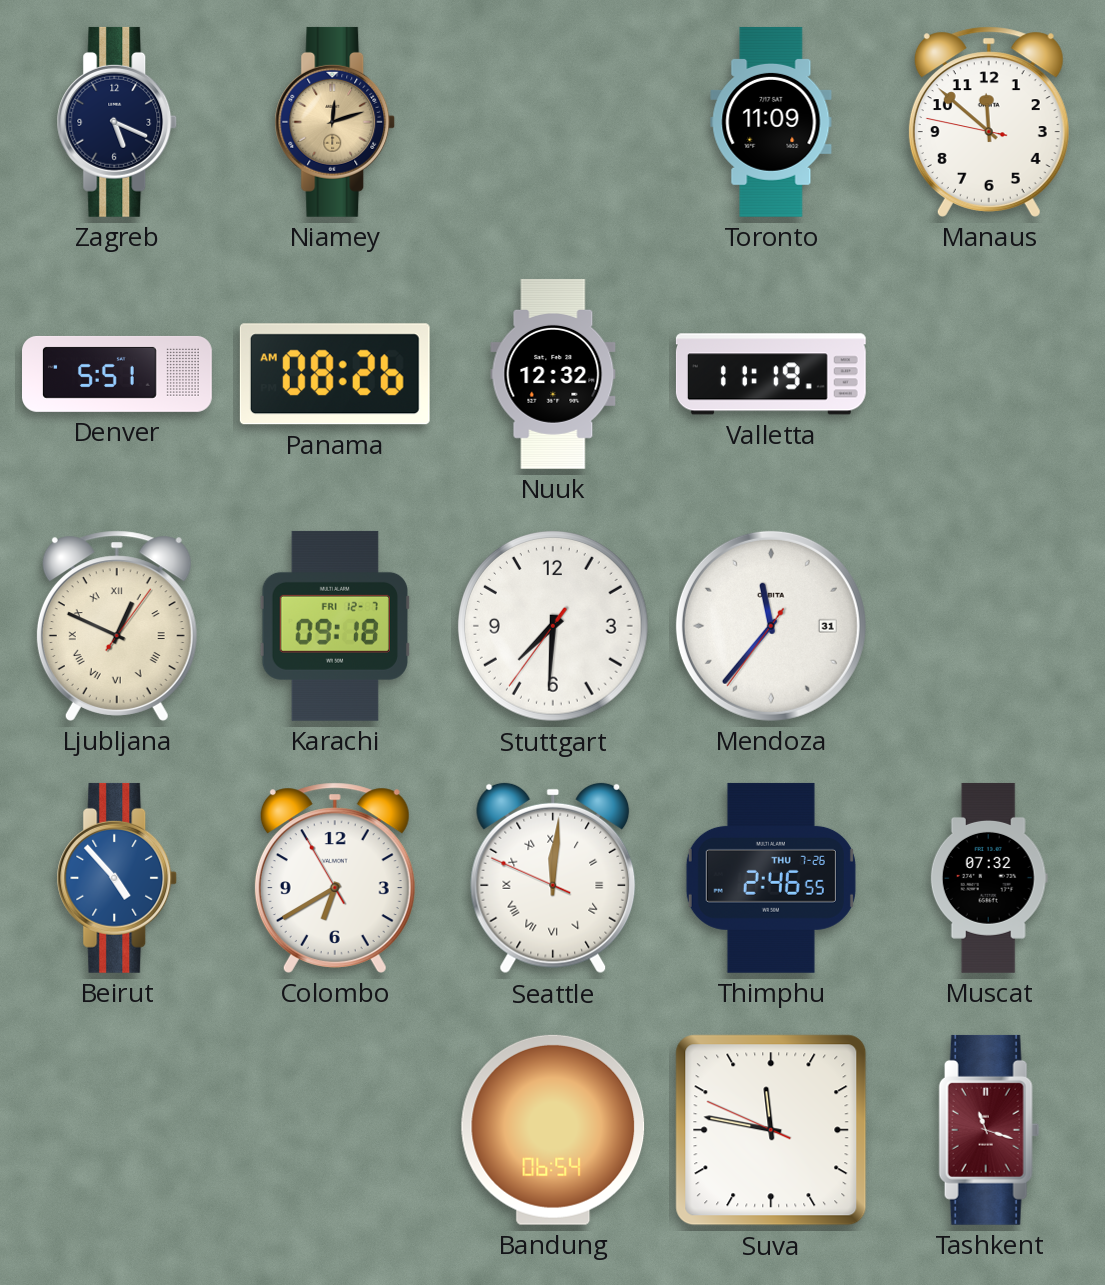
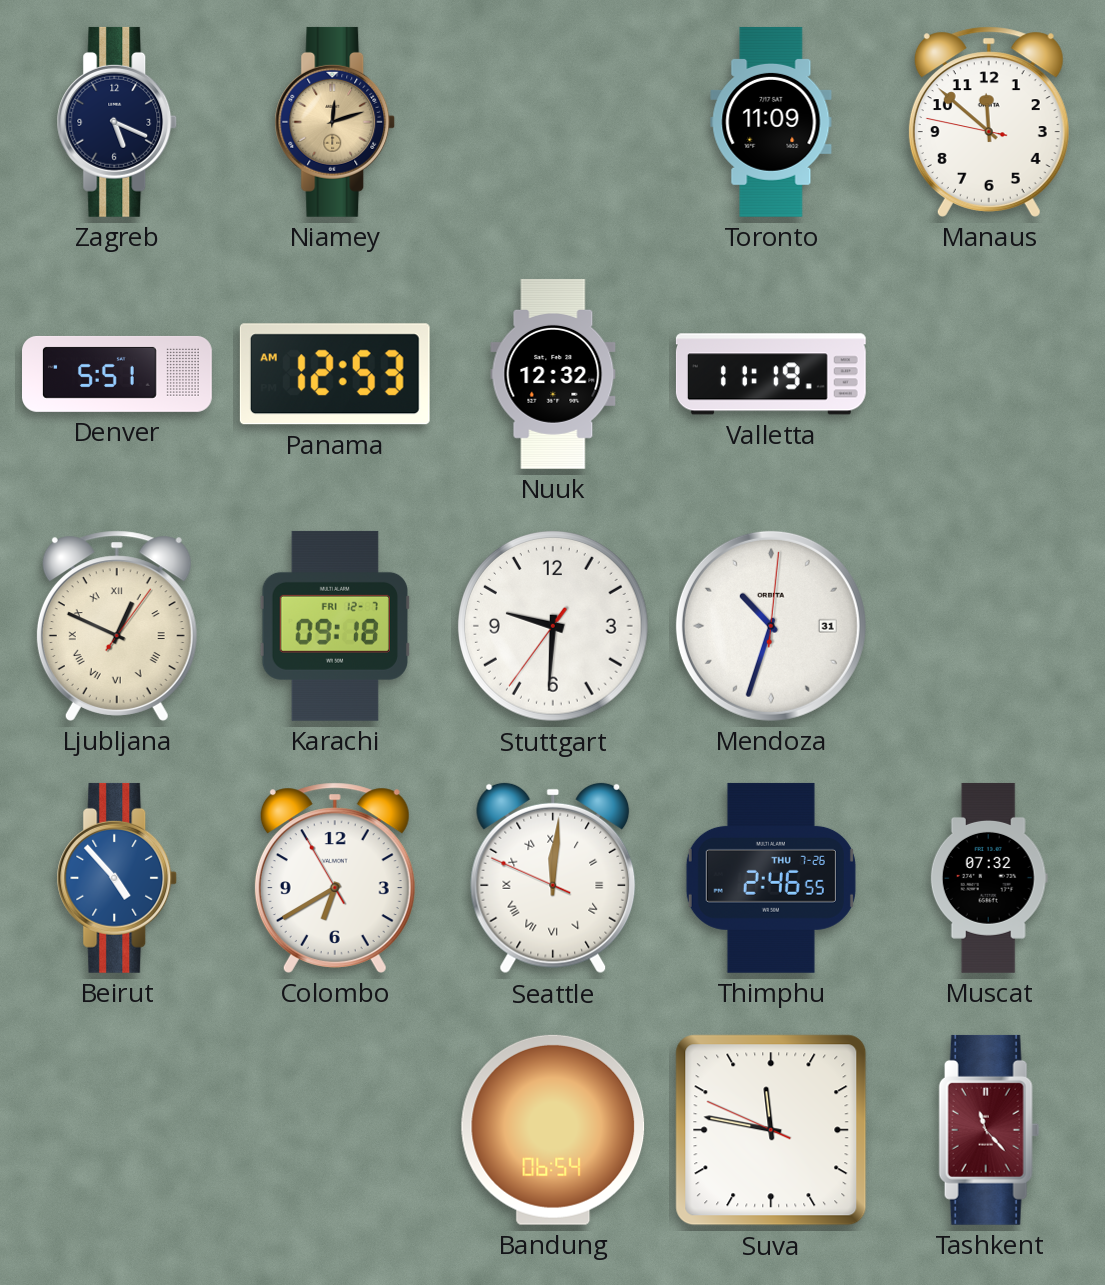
Panama: 08:26 -> 12:53
Stuttgart: 7:30 -> 9:30
Mendoza: 11:36 -> 10:33
Tashkent: 11:18 -> 11:23
